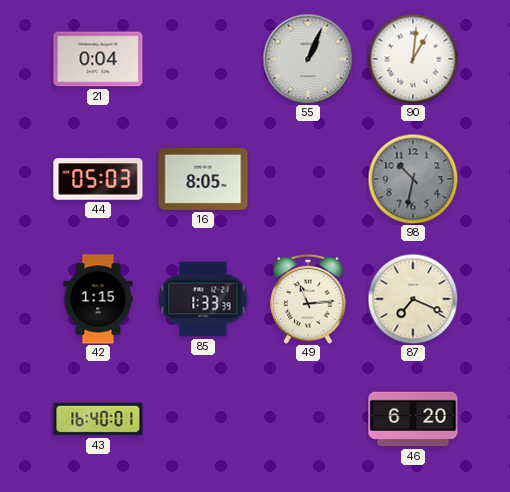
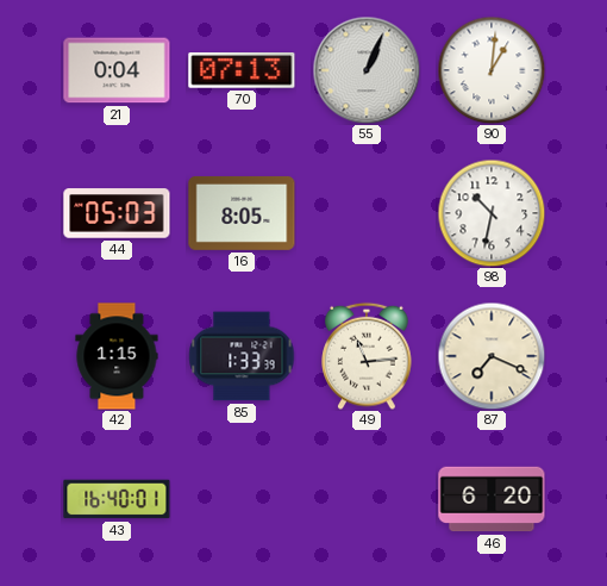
70: none -> 07:13
98 dial: grey -> white
